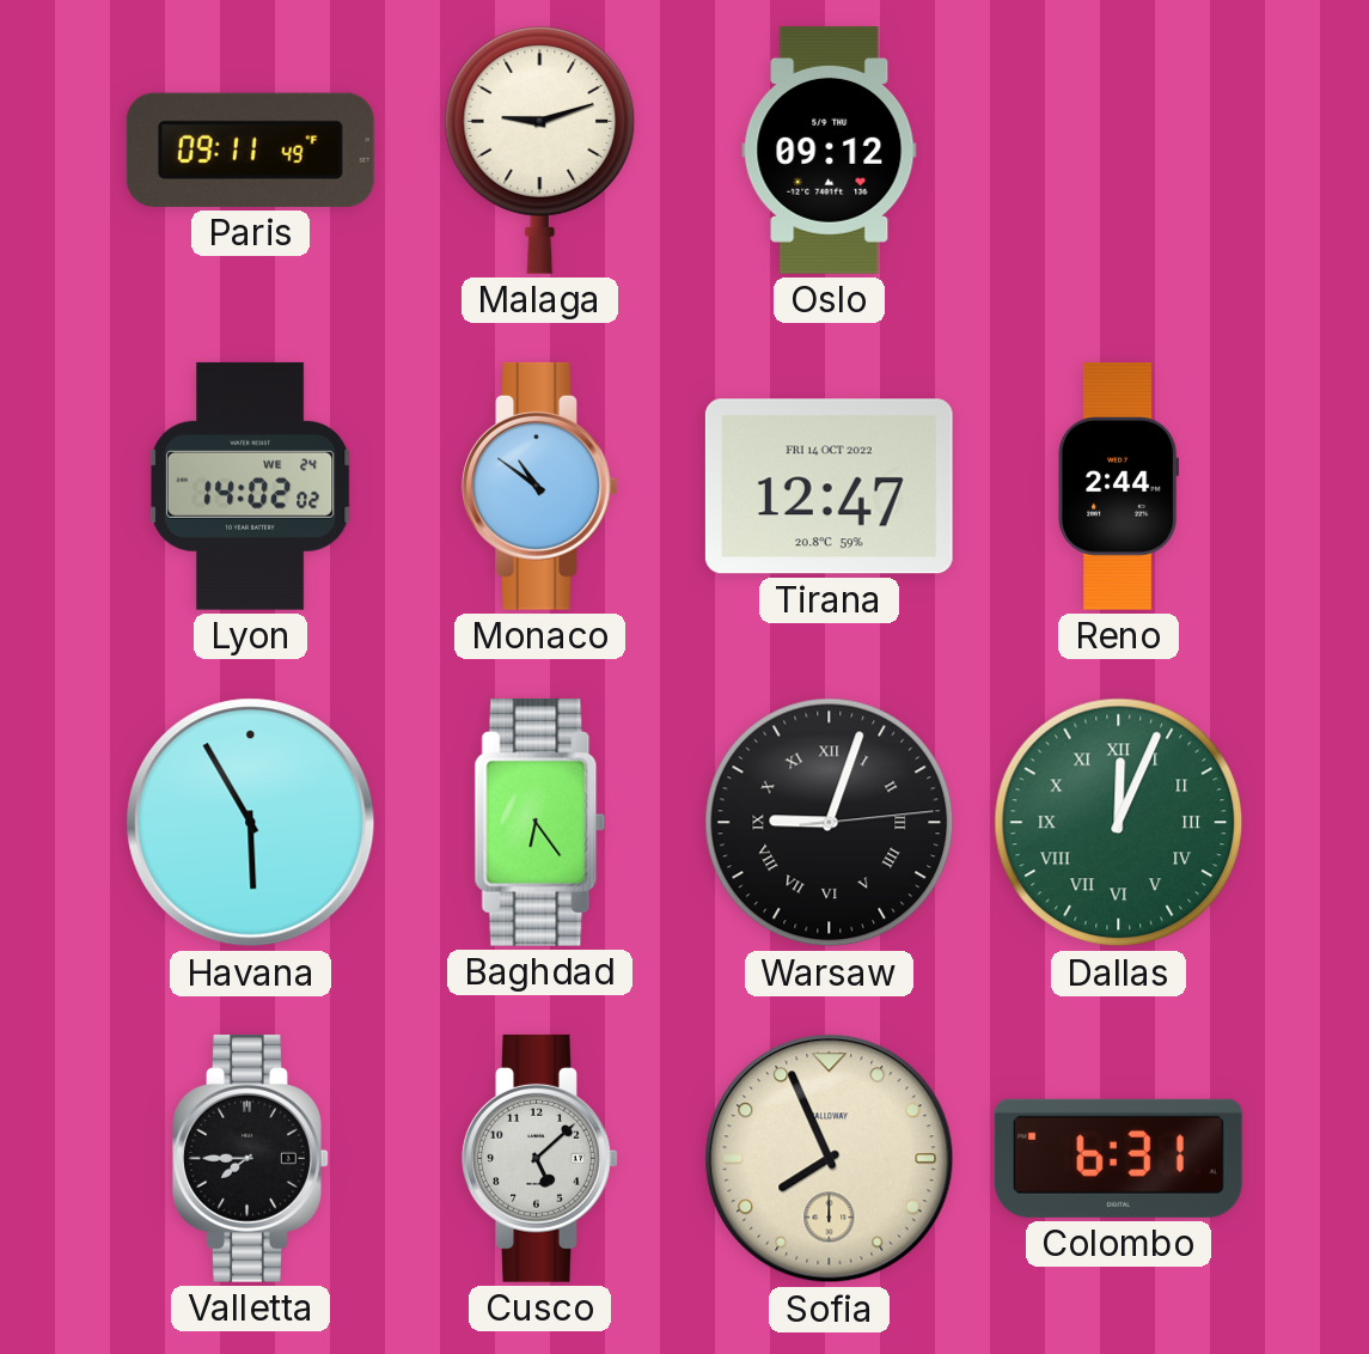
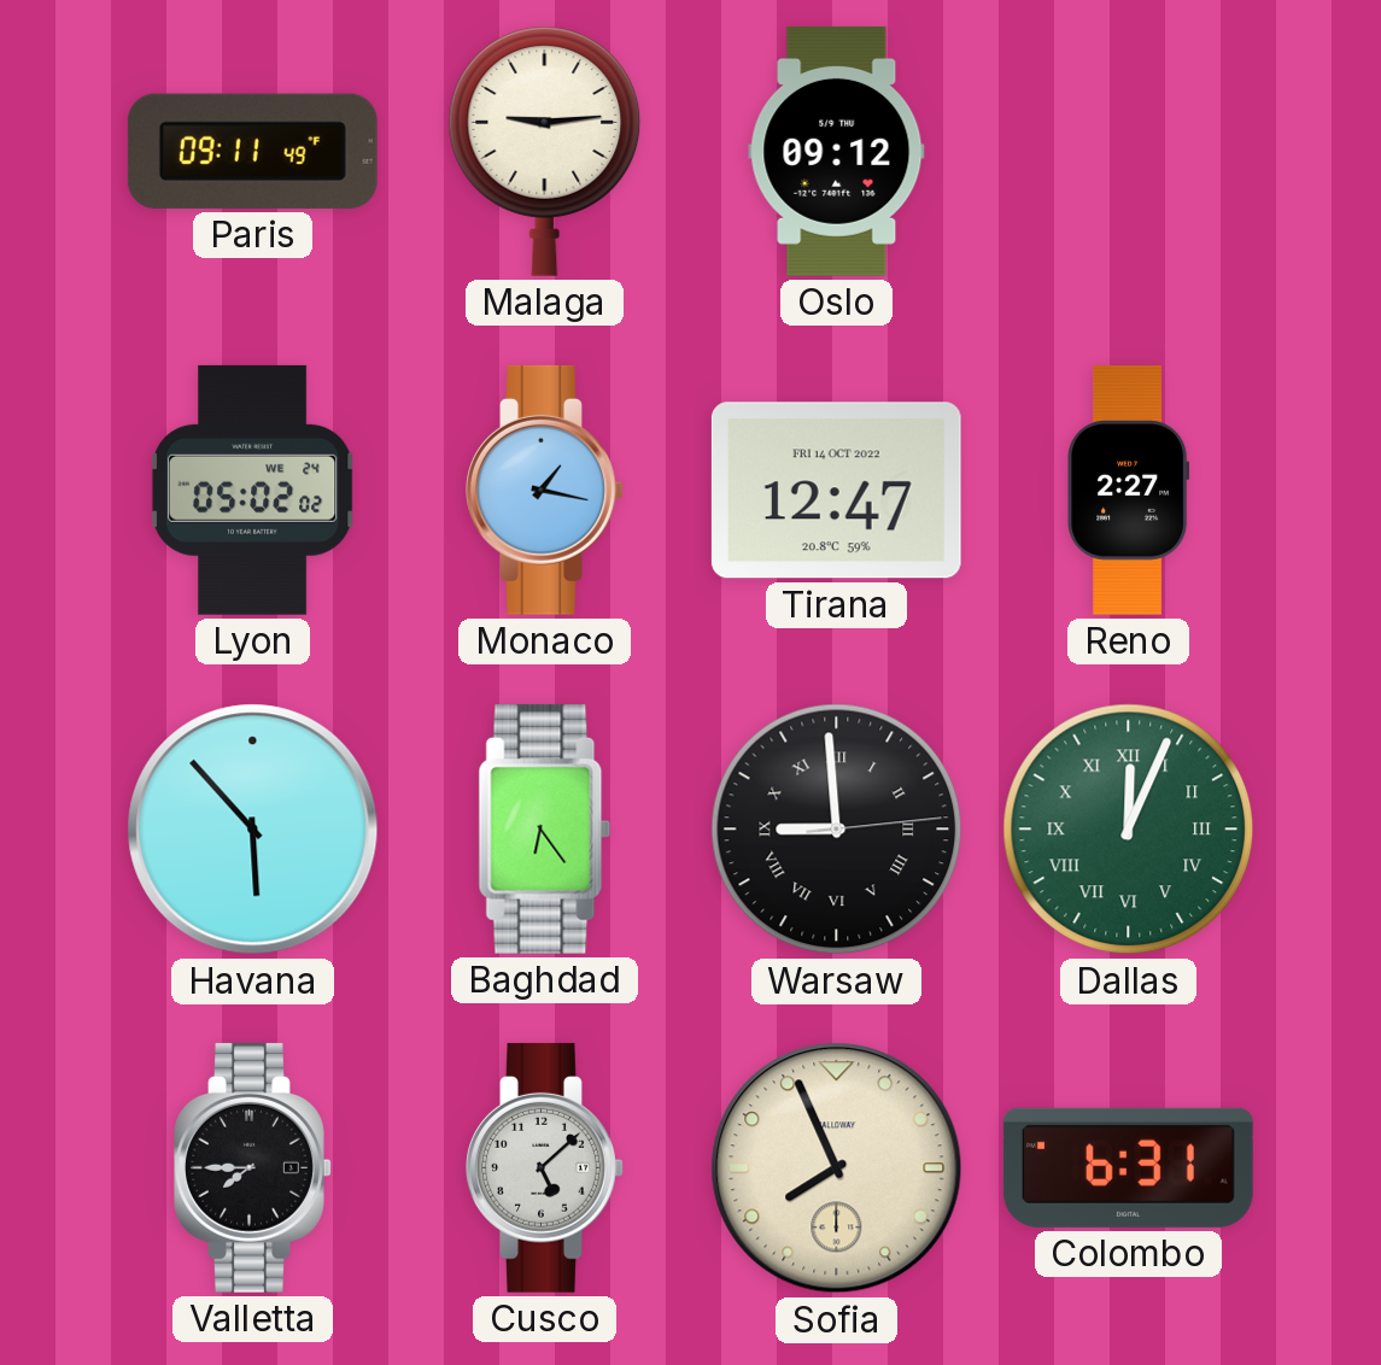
Malaga: 9:12 -> 9:14
Lyon: 14:02 -> 05:02
Monaco: 10:51 -> 1:17
Reno: 2:44 -> 2:27
Havana: 5:55 -> 5:53
Warsaw: 9:03 -> 8:59
